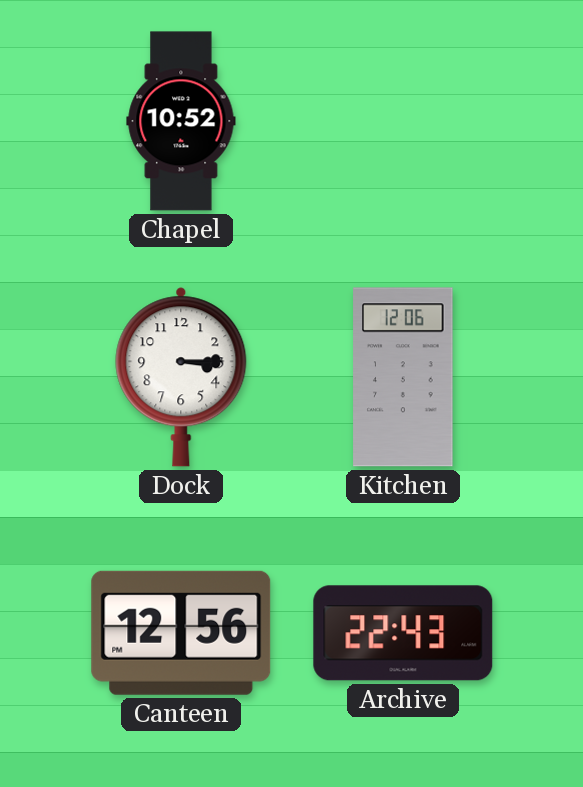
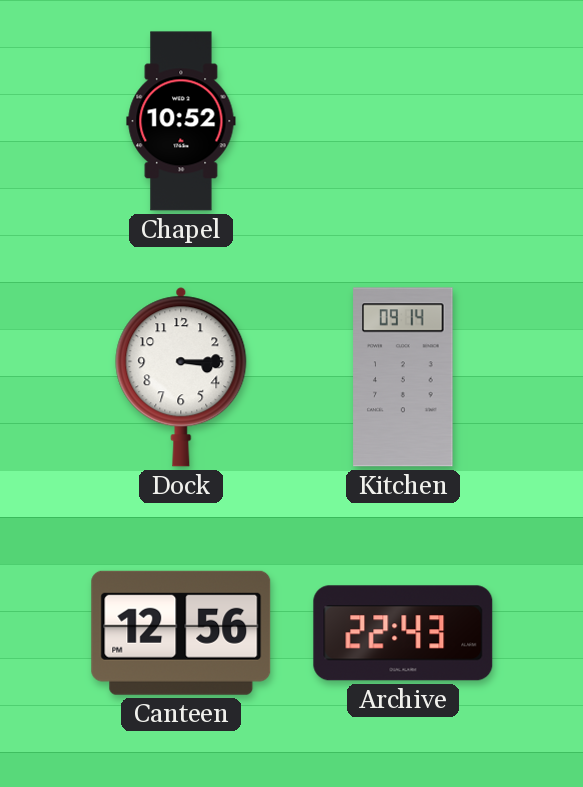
Kitchen: 12:06 -> 09:14
